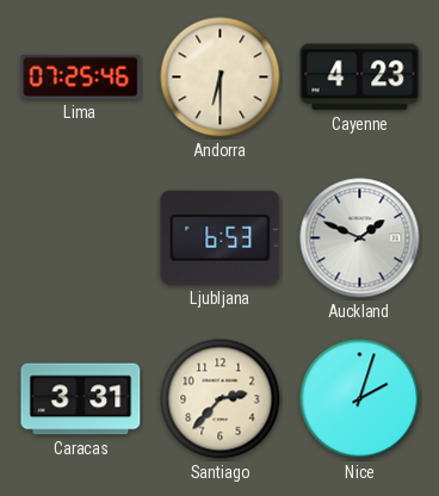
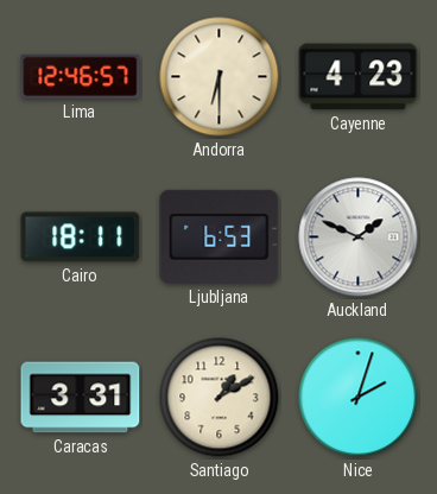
Lima: 07:25 -> 12:46
Cairo: none -> 18:11
Santiago: 2:37 -> 1:10
